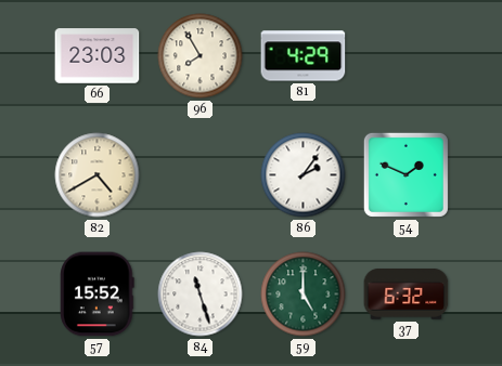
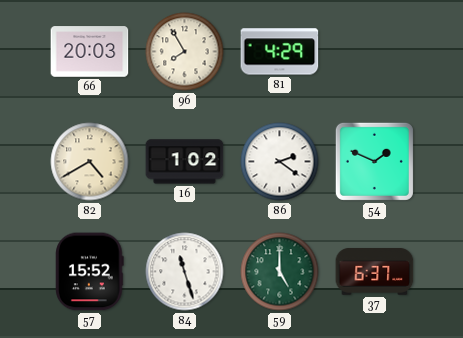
66: 23:03 -> 20:03
16: none -> 1:02
86: 2:06 -> 2:21
37: 6:32 -> 6:37
